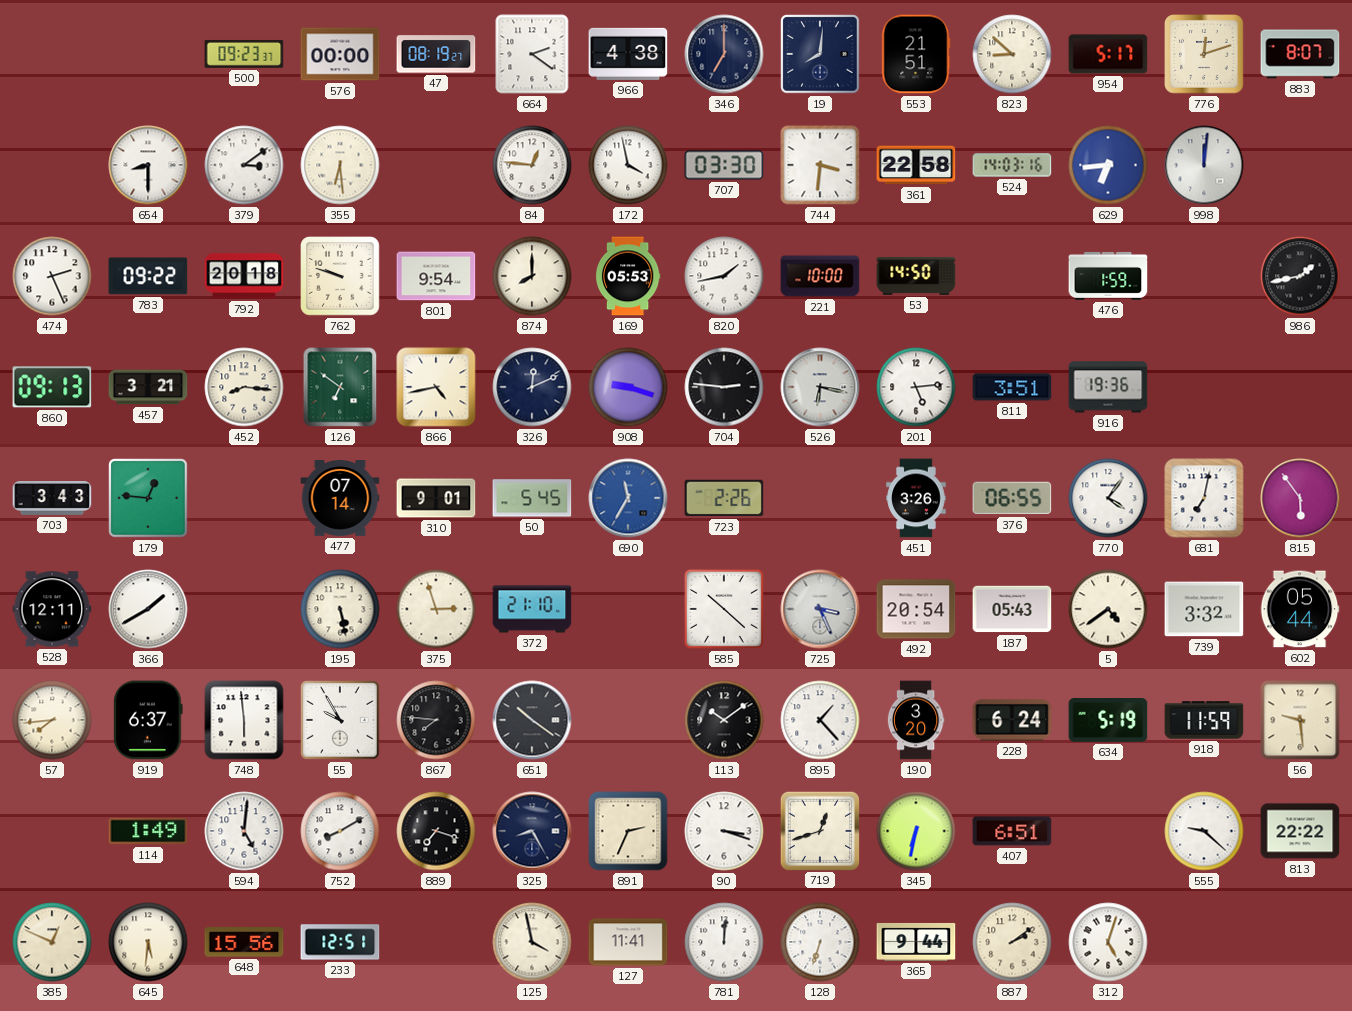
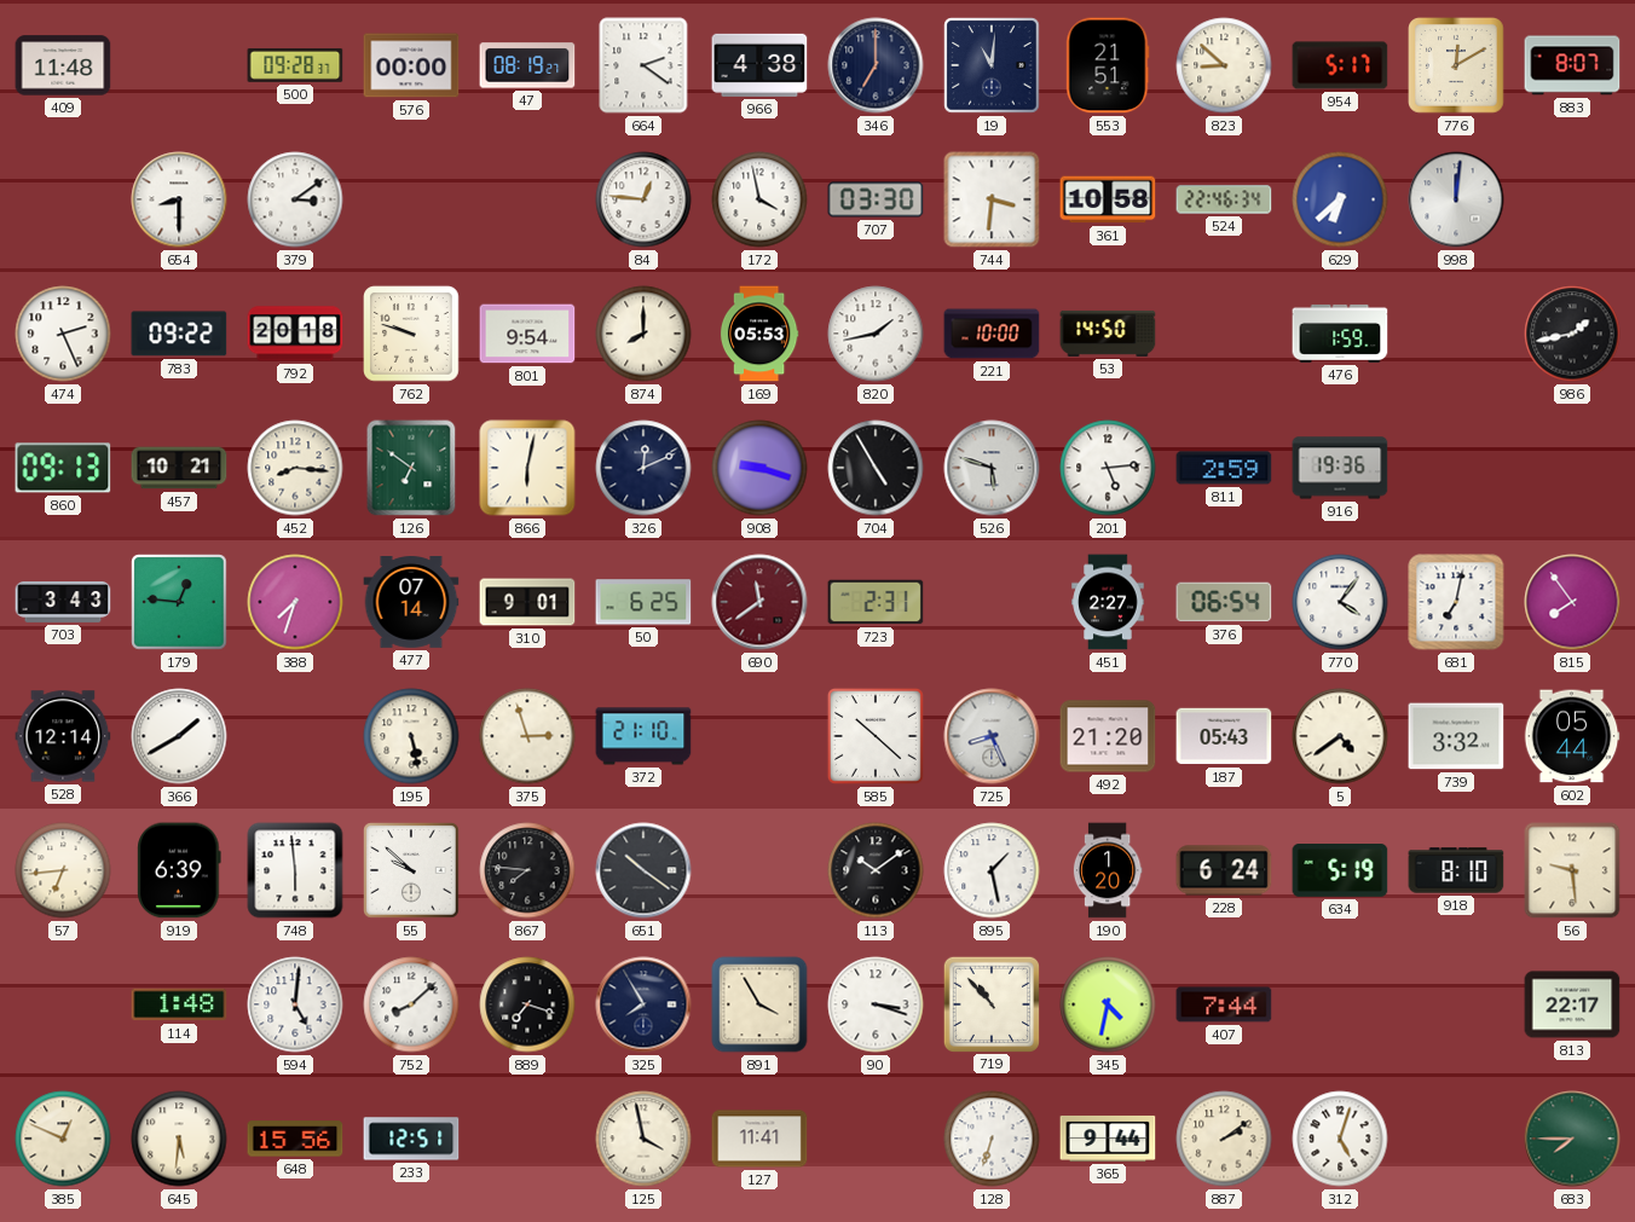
409: none -> 11:48
500: 09:23 -> 09:28
19: 8:01 -> 11:01
776: 12:12 -> 12:10
355: 6:29 -> none
361: 22:58 -> 10:58
524: 14:03 -> 22:46
629: 6:44 -> 6:38
457: 3:21 -> 10:21
866: 4:43 -> 6:02
704: 2:46 -> 4:55
526: 6:17 -> 5:48
811: 3:51 -> 2:59
388: none -> 7:33
50: 5:45 -> 6:25
690: 11:35 -> 11:39
690 dial: blue -> burgundy
723: 2:26 -> 2:31
451: 3:26 -> 2:27
376: 06:55 -> 06:54
815: 5:54 -> 7:54
528: 12:11 -> 12:14
725: 3:26 -> 8:26
492: 20:54 -> 21:20
57: 7:44 -> 6:44
919: 6:37 -> 6:39
55: 9:55 -> 9:52
895: 1:23 -> 1:28
190: 3:20 -> 1:20
918: 11:59 -> 8:10
114: 1:49 -> 1:48
752: 8:10 -> 8:08
325: 8:25 -> 7:55
891: 2:34 -> 3:55
719: 12:42 -> 10:53
345: 6:32 -> 4:32
407: 6:51 -> 7:44
555: 9:22 -> none
813: 22:22 -> 22:17
781: 12:01 -> none
683: none -> 7:45
